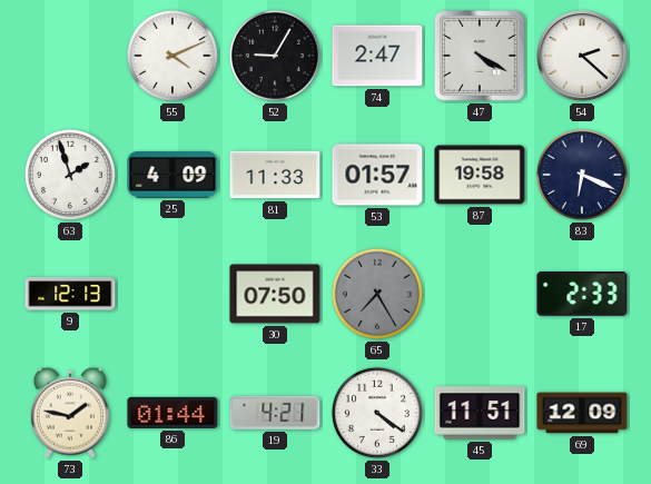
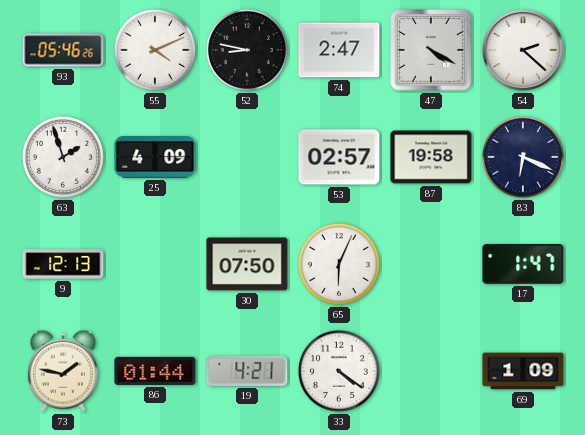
93: none -> 05:46
52: 9:05 -> 8:47
81: 11:33 -> none
53: 01:57 -> 02:57
65: 7:25 -> 6:04
65 dial: grey -> white
17: 2:33 -> 1:47
45: 11:51 -> none
69: 12:09 -> 1:09
